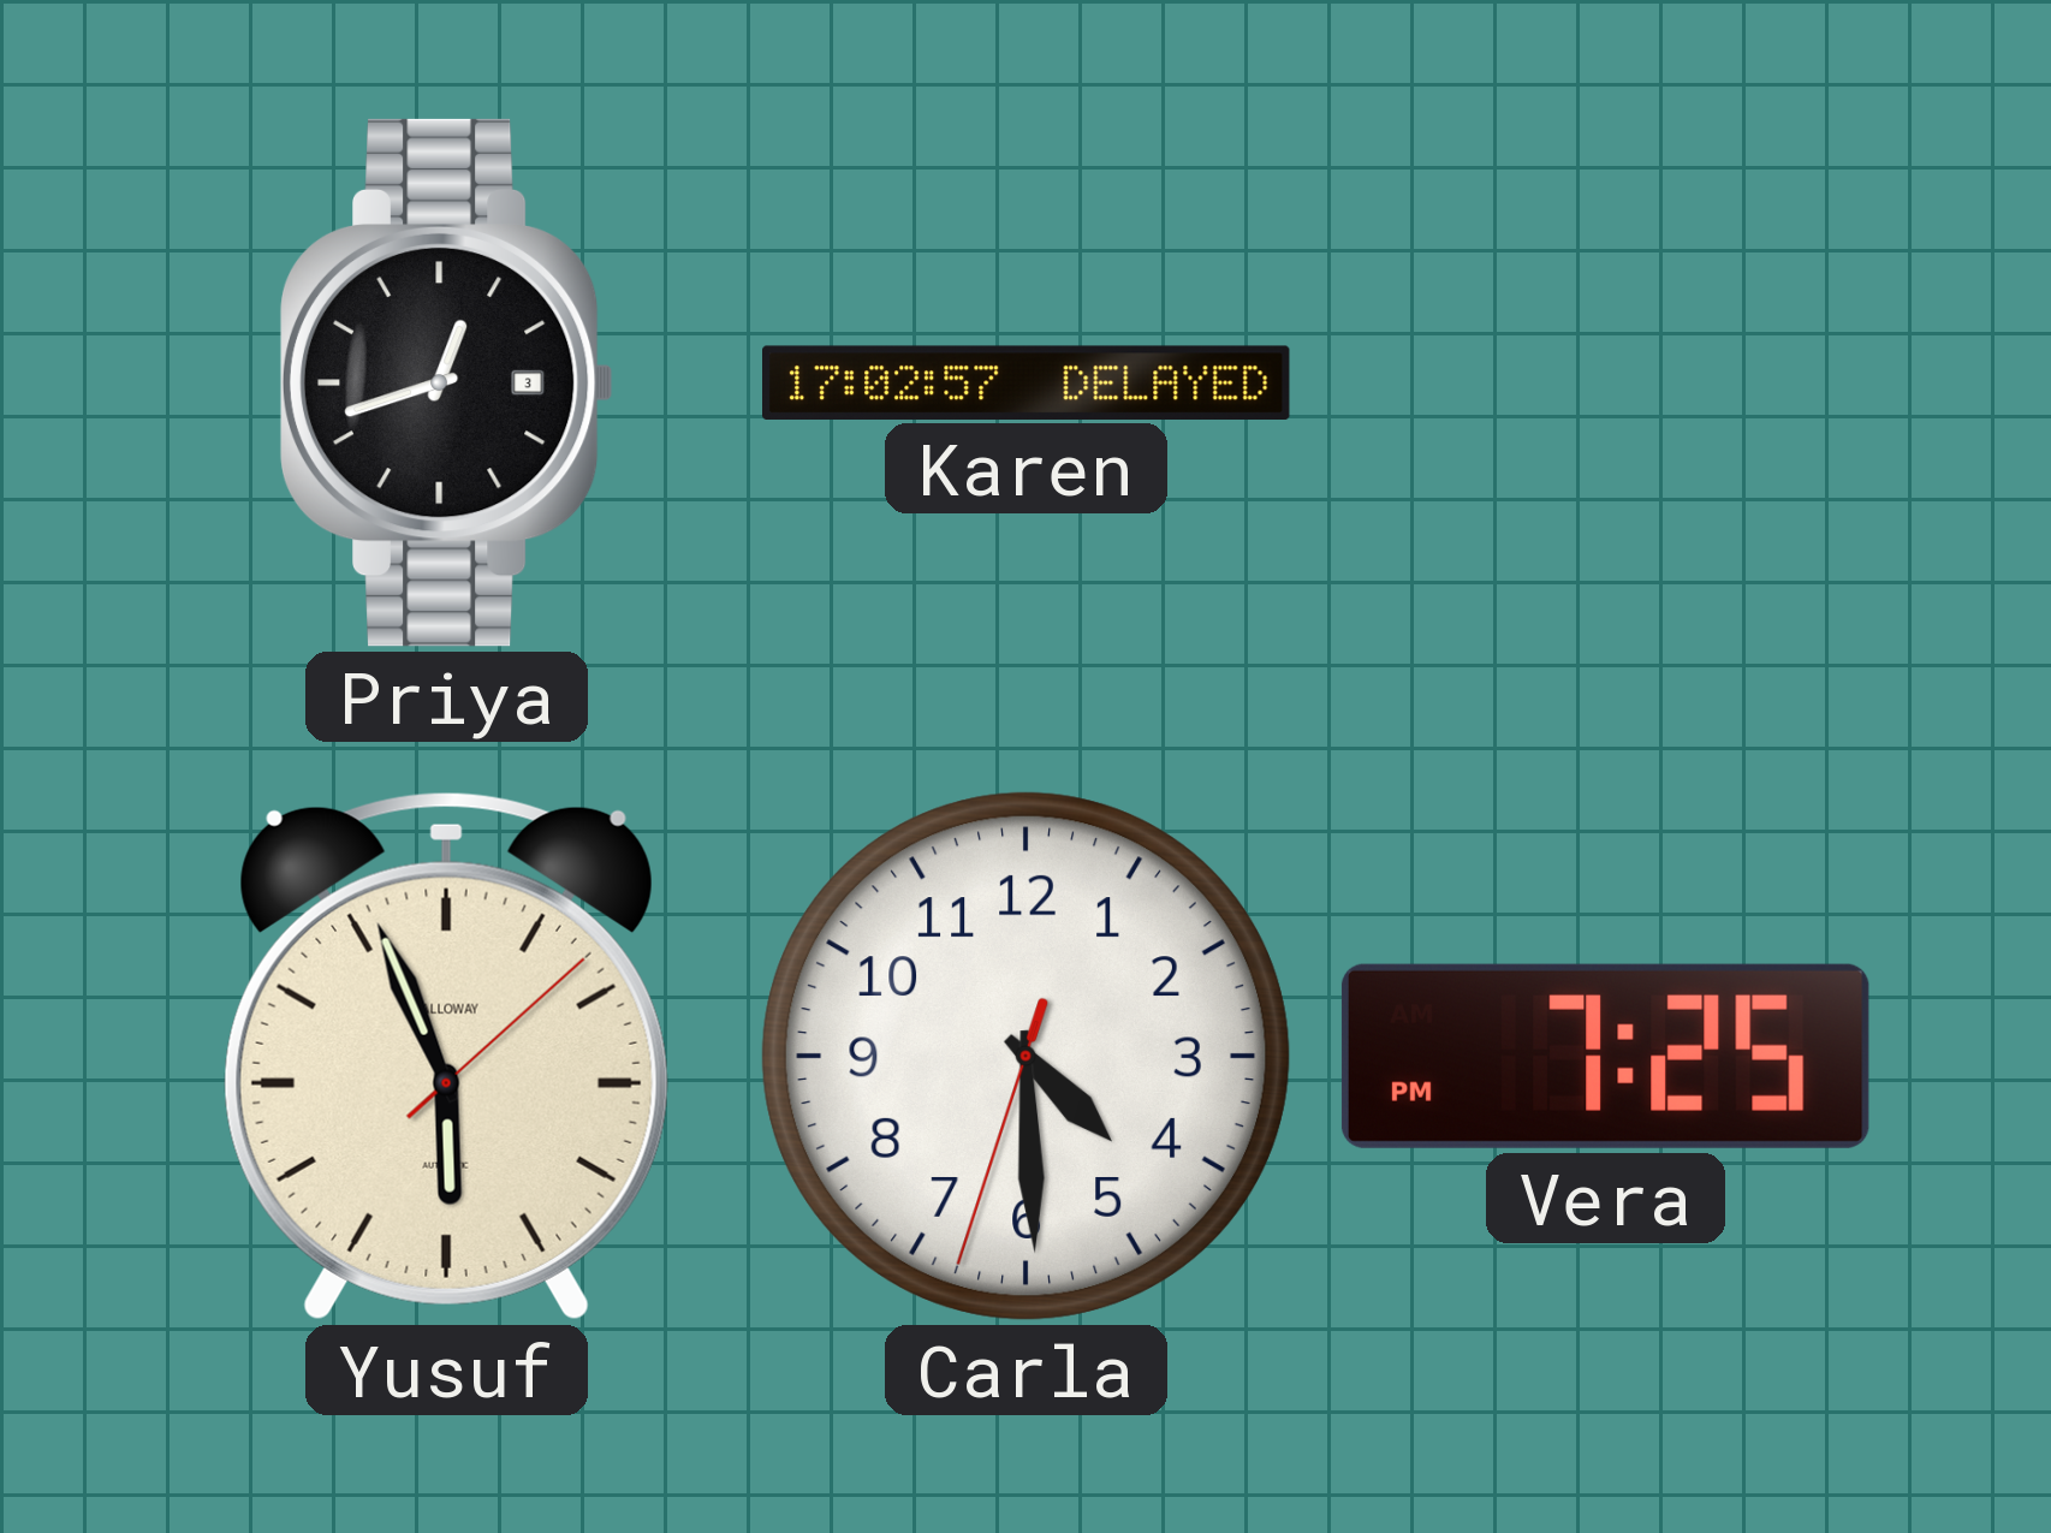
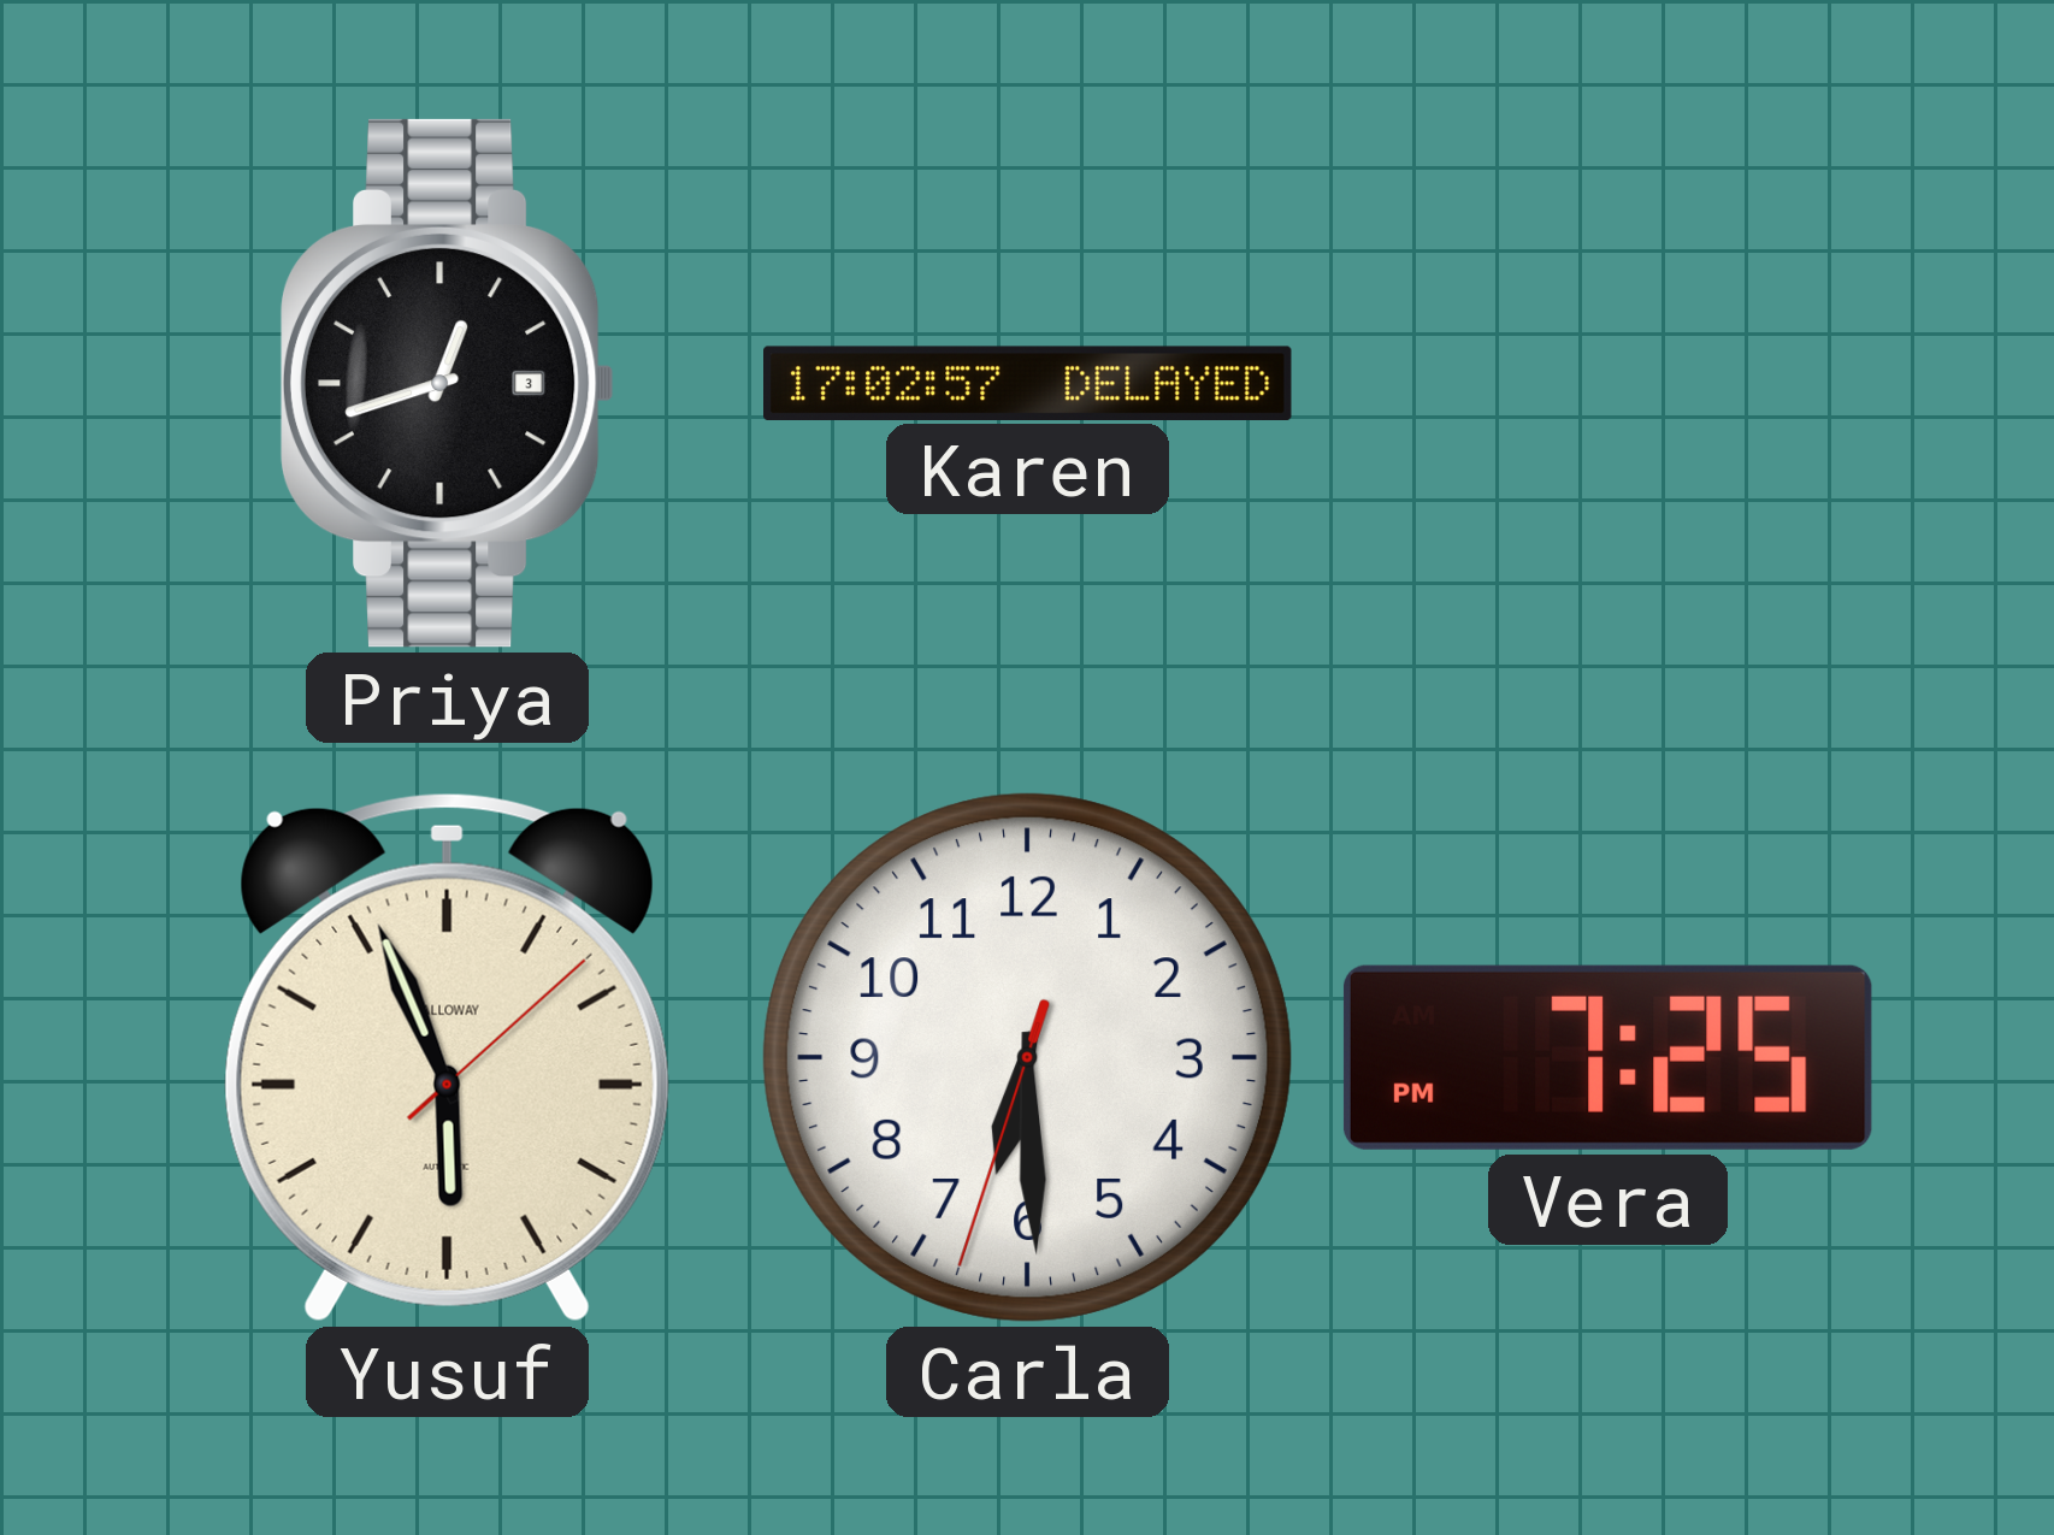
Carla: 4:29 -> 6:29
